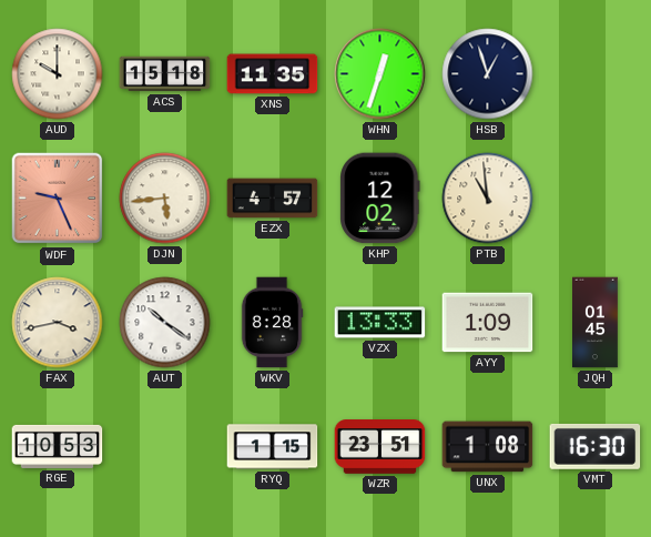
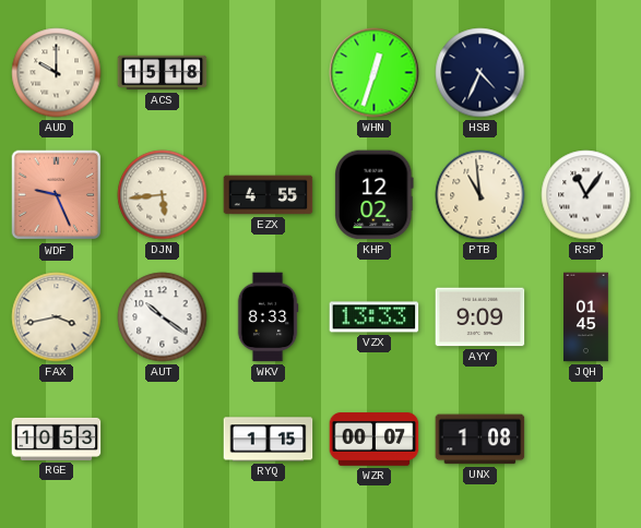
XNS: 11:35 -> none
HSB: 12:57 -> 4:34
EZX: 4:57 -> 4:55
RSP: none -> 11:06
WKV: 8:28 -> 8:33
AYY: 1:09 -> 9:09
WZR: 23:51 -> 00:07
VMT: 16:30 -> none
